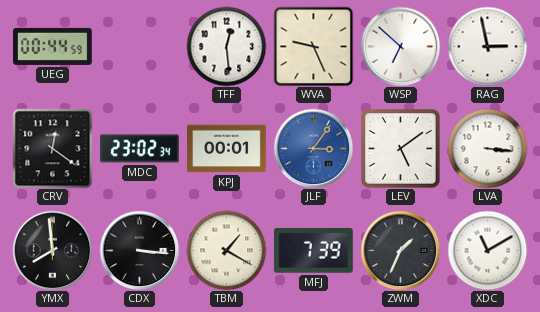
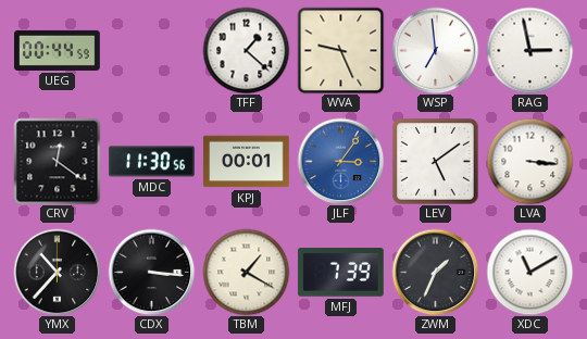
TFF: 12:29 -> 1:22
WSP: 6:52 -> 6:59
MDC: 23:02 -> 11:30
YMX: 7:59 -> 10:37
